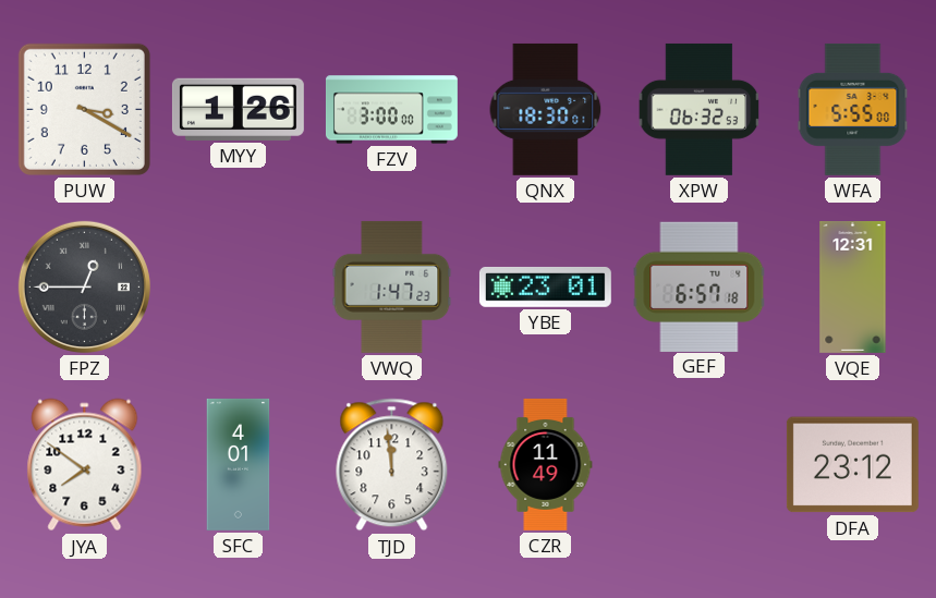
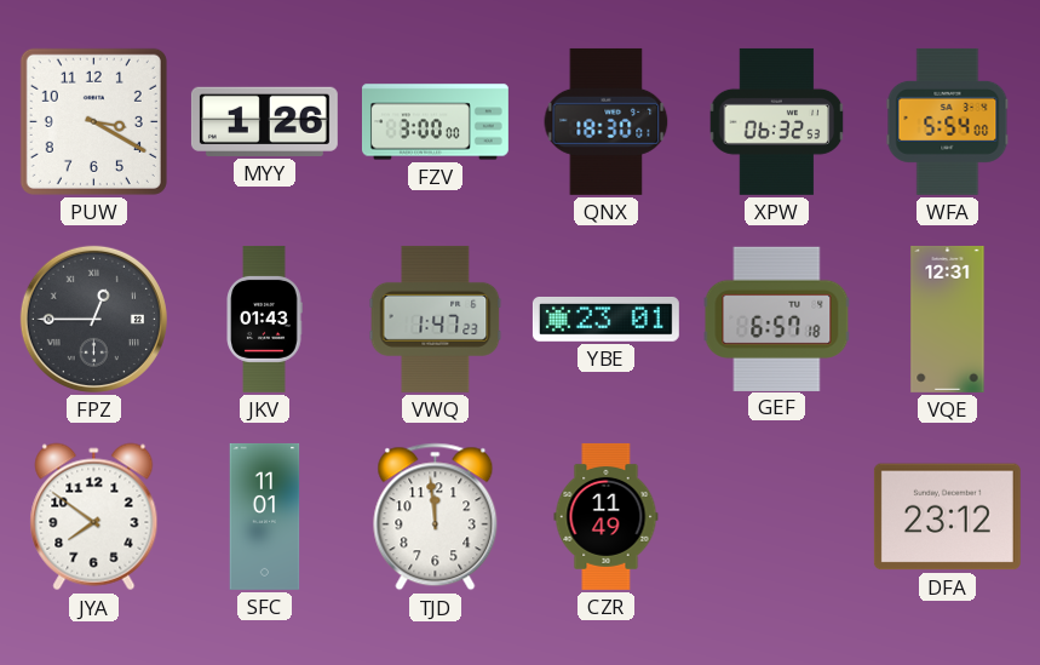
WFA: 5:55 -> 5:54
JKV: none -> 01:43
SFC: 4:01 -> 11:01
